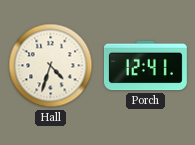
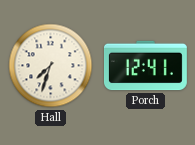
Hall: 4:33 -> 7:33
